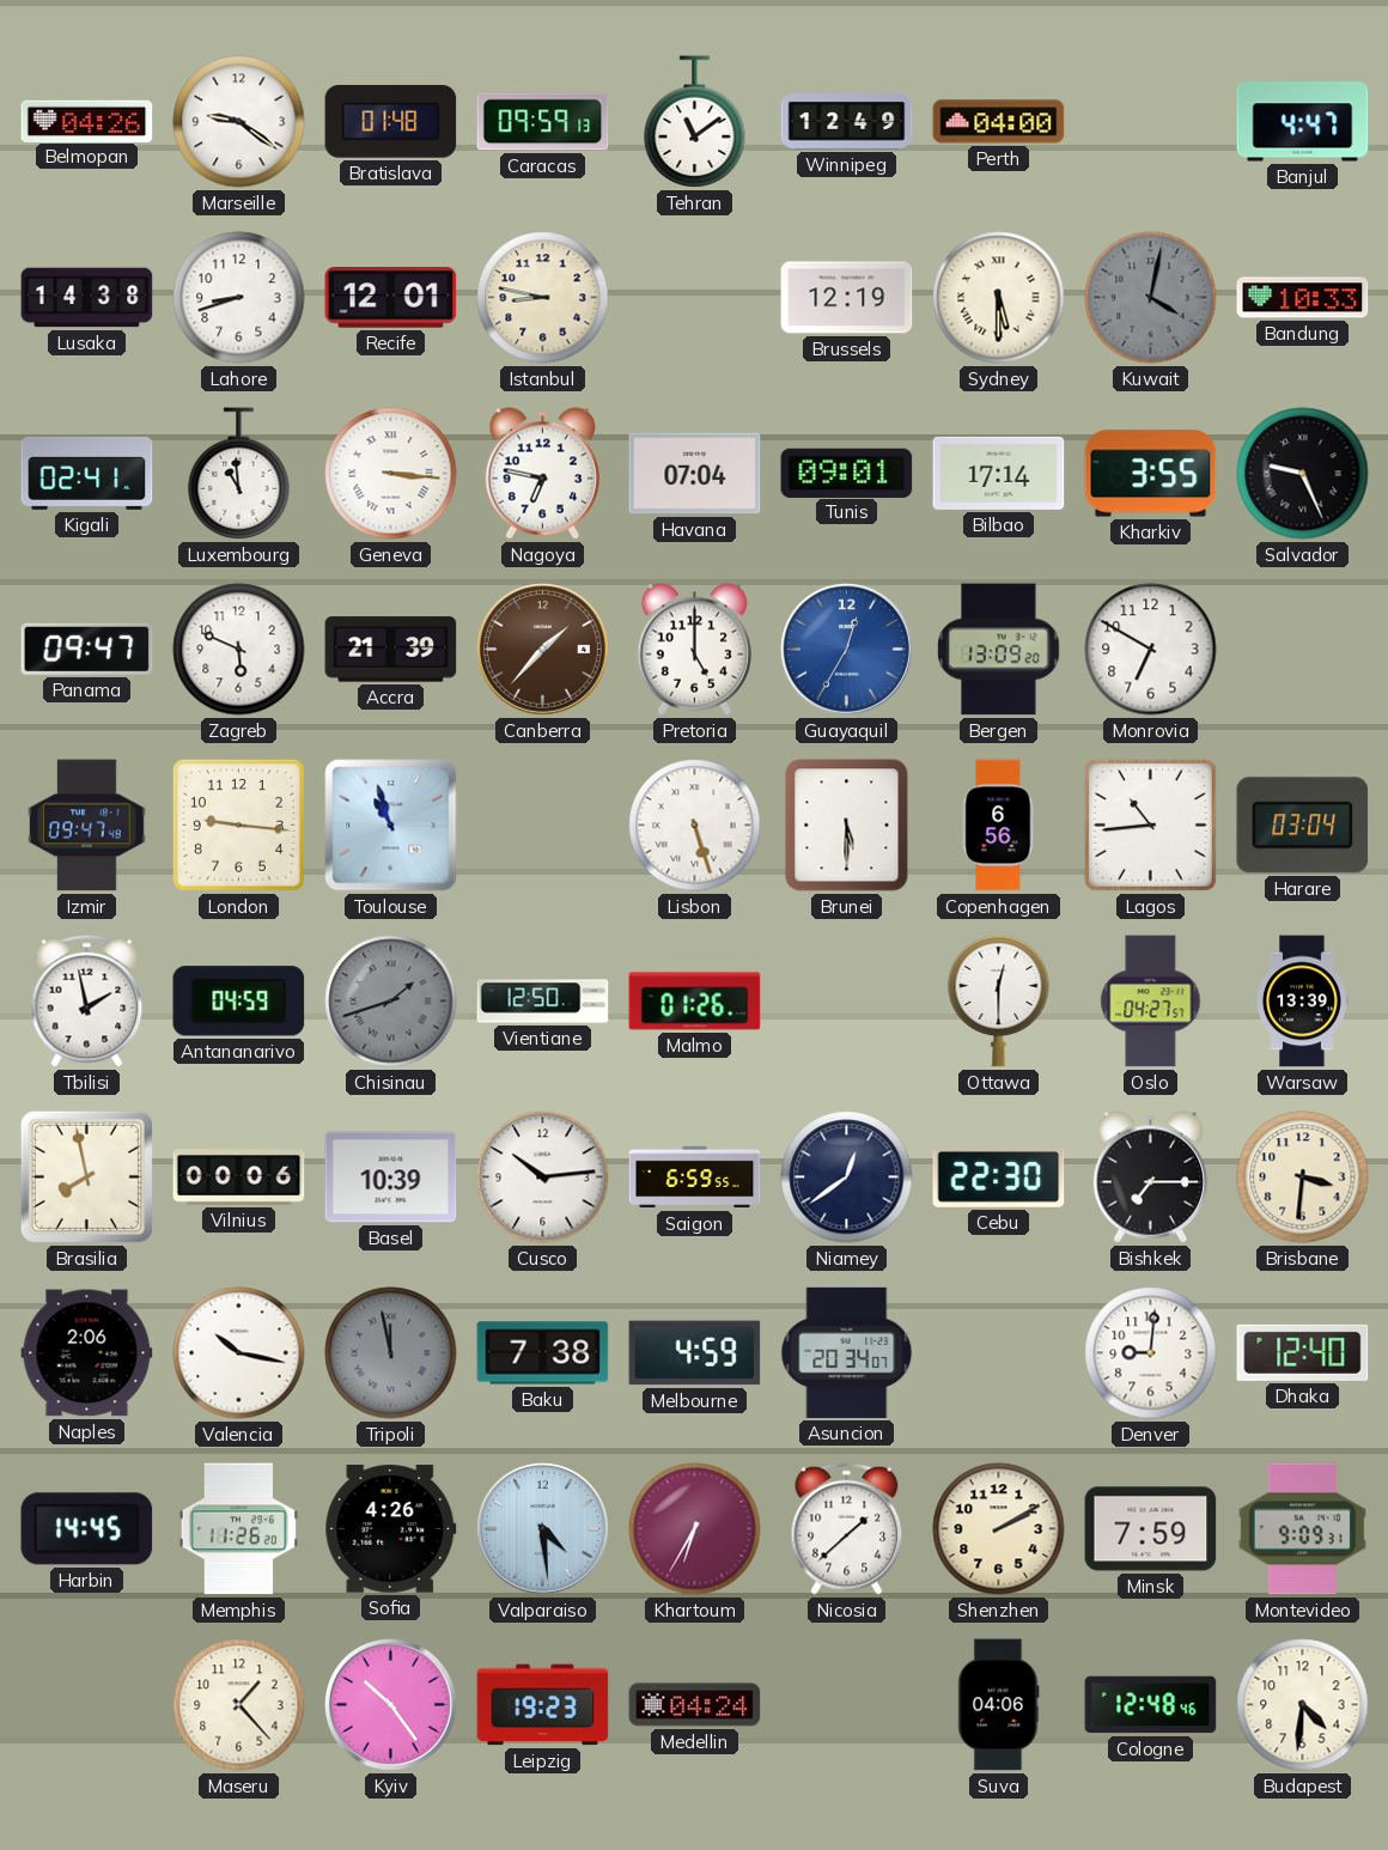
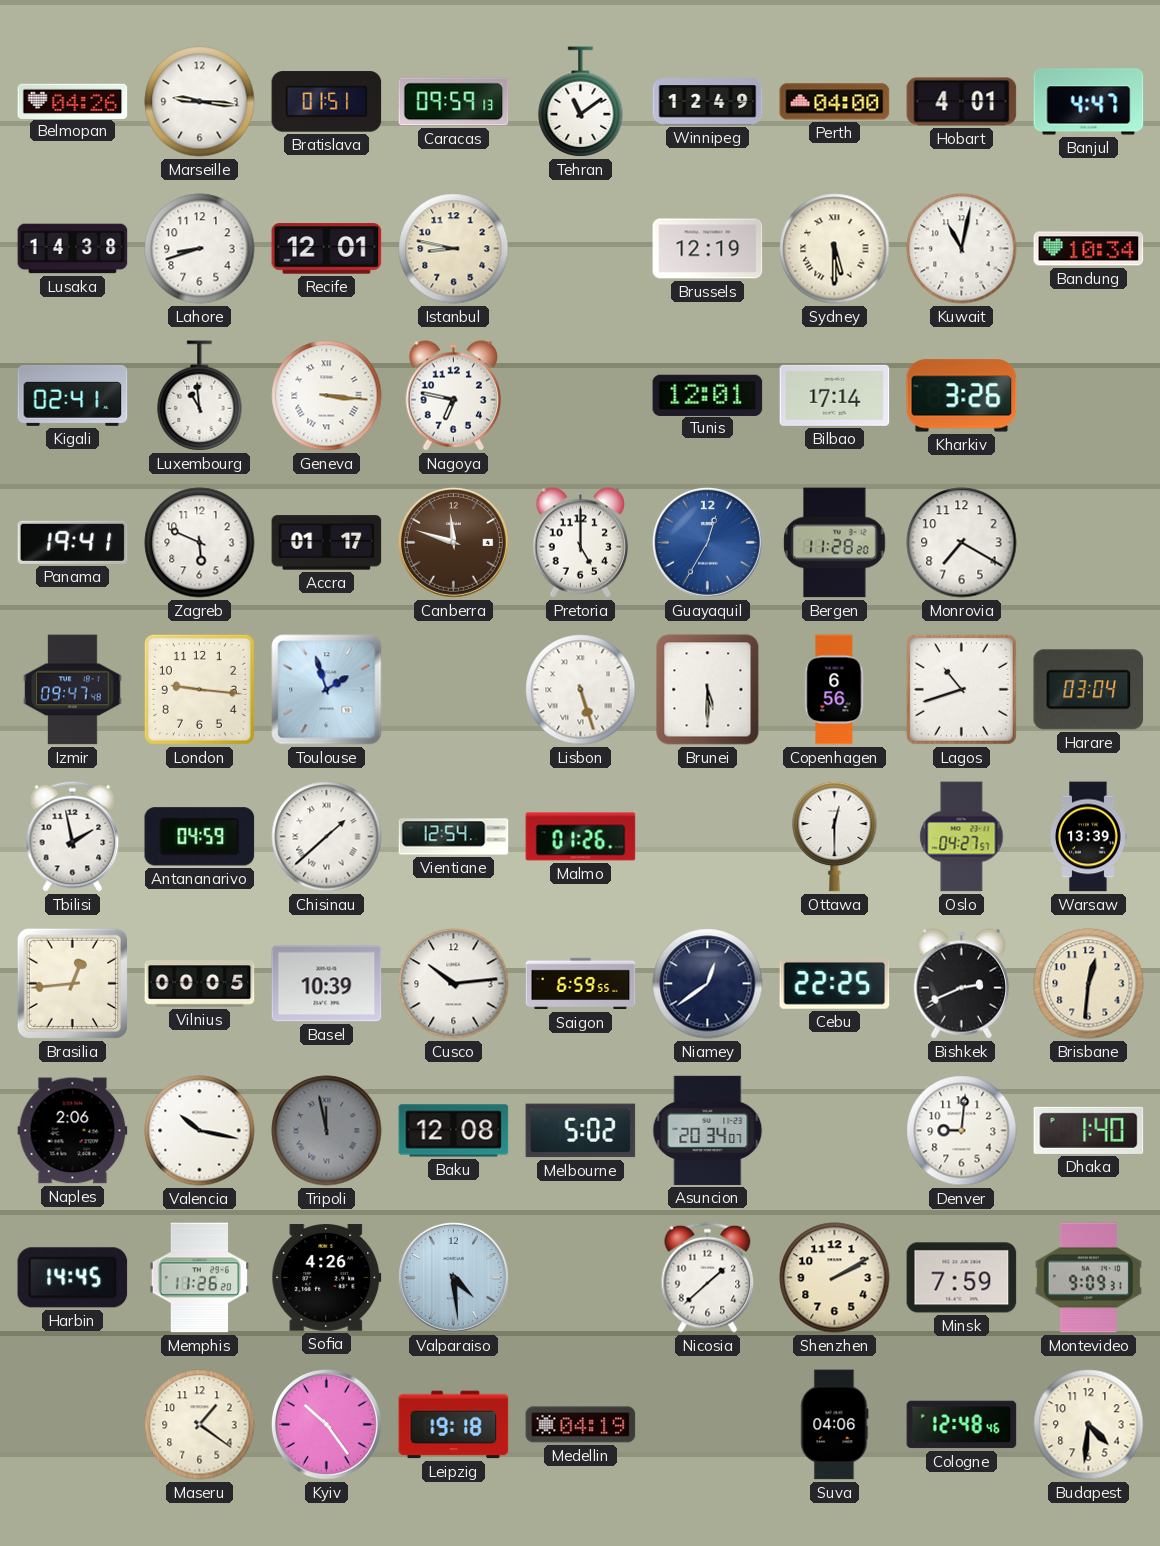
Marseille: 9:21 -> 9:16
Bratislava: 01:48 -> 01:51
Hobart: none -> 4:01
Kuwait: 4:02 -> 11:02
Kuwait dial: grey -> white
Bandung: 10:33 -> 10:34
Havana: 07:04 -> none
Tunis: 09:01 -> 12:01
Kharkiv: 3:55 -> 3:26
Salvador: 9:26 -> none
Panama: 09:47 -> 19:41
Accra: 21:39 -> 01:17
Canberra: 1:37 -> 11:48
Bergen: 13:09 -> 11:28
Monrovia: 6:50 -> 7:20
Toulouse: 10:57 -> 1:57
Lagos: 10:44 -> 10:42
Chisinau: 1:42 -> 1:38
Chisinau dial: grey -> white
Vientiane: 12:50 -> 12:54
Brasilia: 7:58 -> 12:44
Vilnius: 00:06 -> 00:05
Cebu: 22:30 -> 22:25
Bishkek: 7:15 -> 2:41
Brisbane: 3:31 -> 12:31
Baku: 7:38 -> 12:08
Melbourne: 4:59 -> 5:02
Dhaka: 12:40 -> 1:40
Khartoum: 6:35 -> none
Maseru: 1:23 -> 1:21
Leipzig: 19:23 -> 19:18
Medellin: 04:24 -> 04:19
